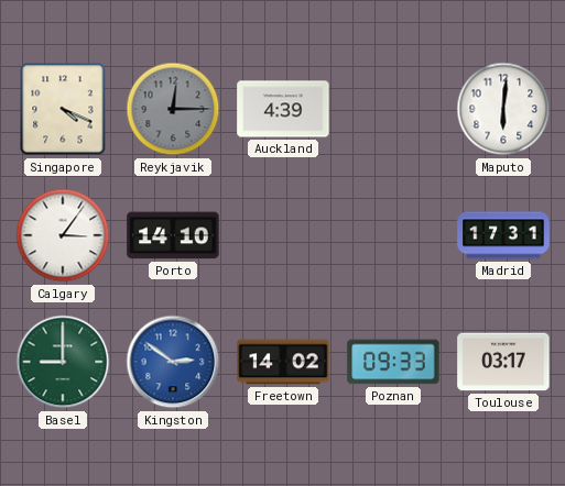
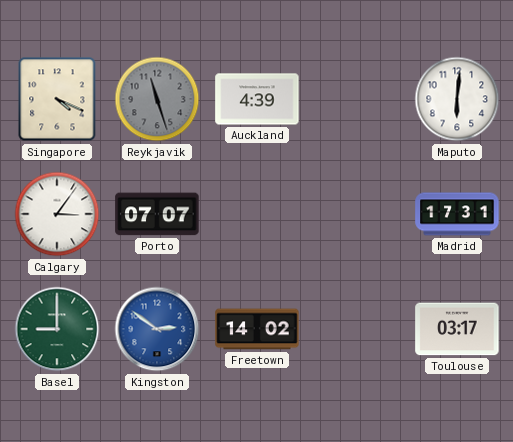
Reykjavik: 12:15 -> 11:27
Porto: 14:10 -> 07:07
Poznan: 09:33 -> none
